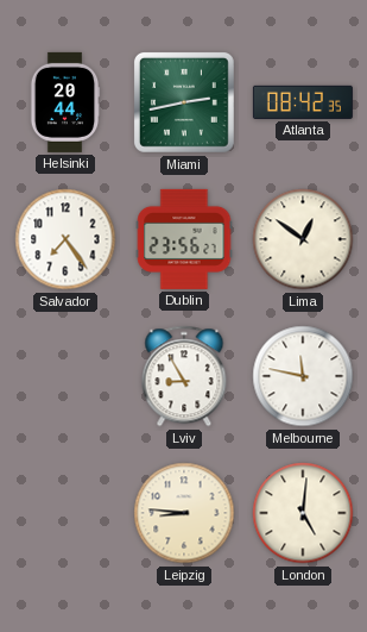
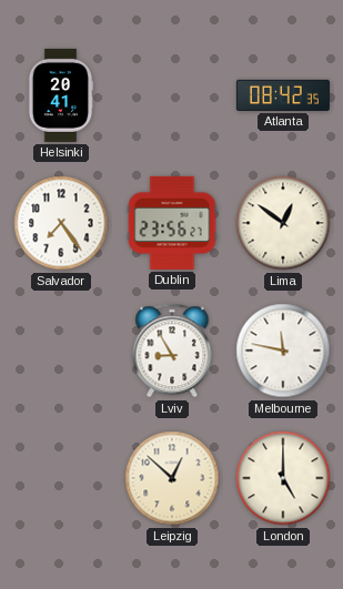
Helsinki: 20:44 -> 20:41
Miami: 2:43 -> none
Leipzig: 8:46 -> 12:52
London: 5:01 -> 5:00
